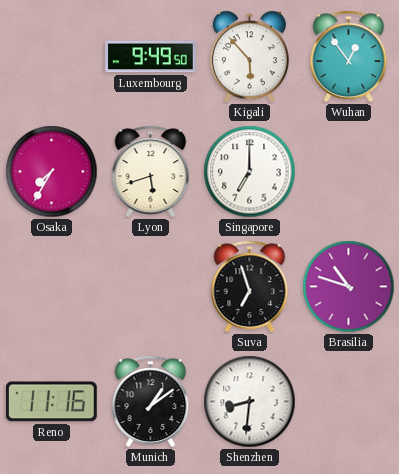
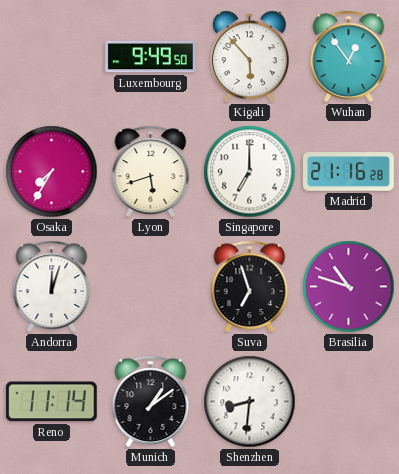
Madrid: none -> 21:16
Andorra: none -> 12:03
Reno: 11:16 -> 11:14
